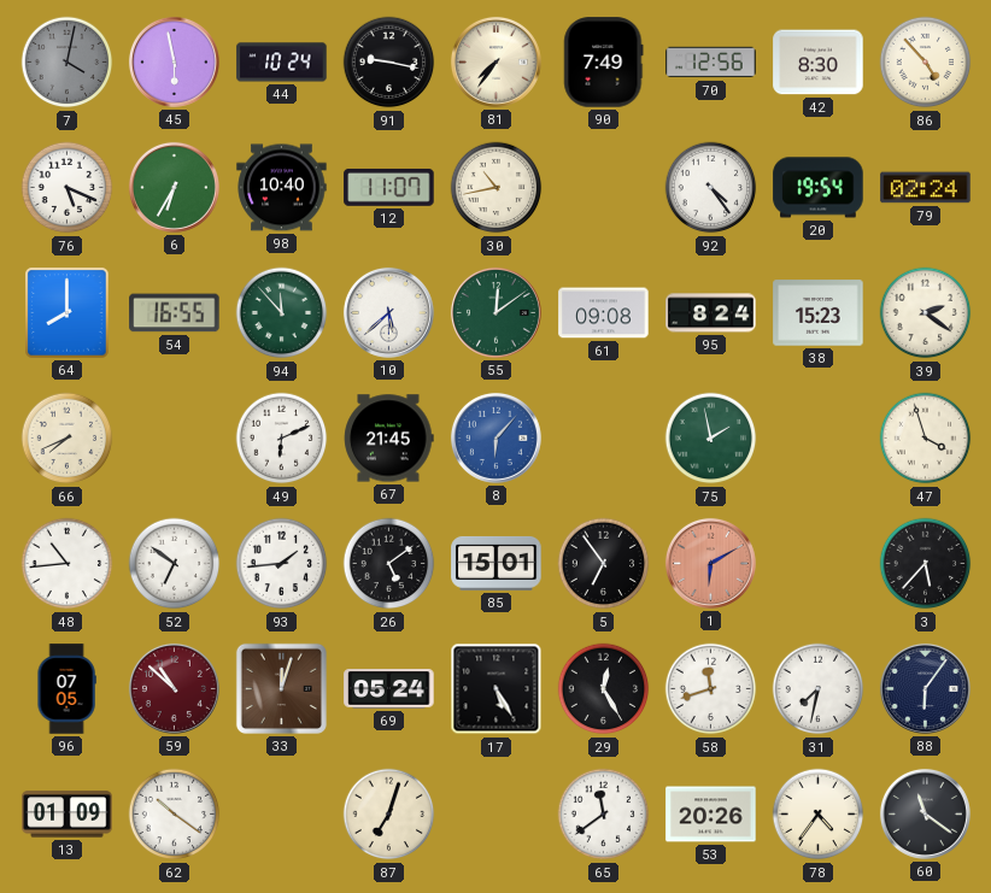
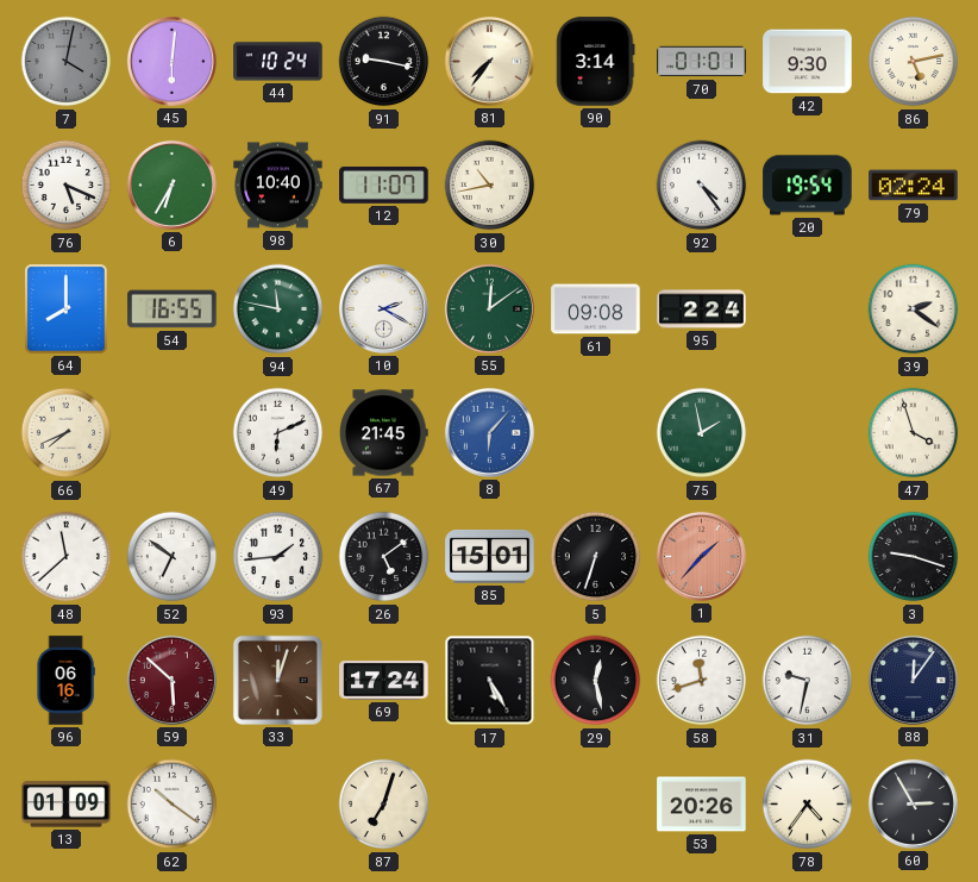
45: 5:58 -> 6:01
90: 7:49 -> 3:14
70: 12:56 -> 01:01
42: 8:30 -> 9:30
86: 4:53 -> 5:13
94: 11:53 -> 11:47
10: 5:38 -> 2:20
95: 8:24 -> 2:24
38: 15:23 -> none
48: 10:44 -> 11:38
5: 6:54 -> 6:33
1: 6:10 -> 1:37
3: 5:37 -> 9:18
96: 07:05 -> 06:16
59: 10:52 -> 5:52
69: 05:24 -> 17:24
29: 12:25 -> 12:28
31: 7:32 -> 9:32
88: 6:06 -> 12:06
65: 11:39 -> none
60: 11:21 -> 2:55
